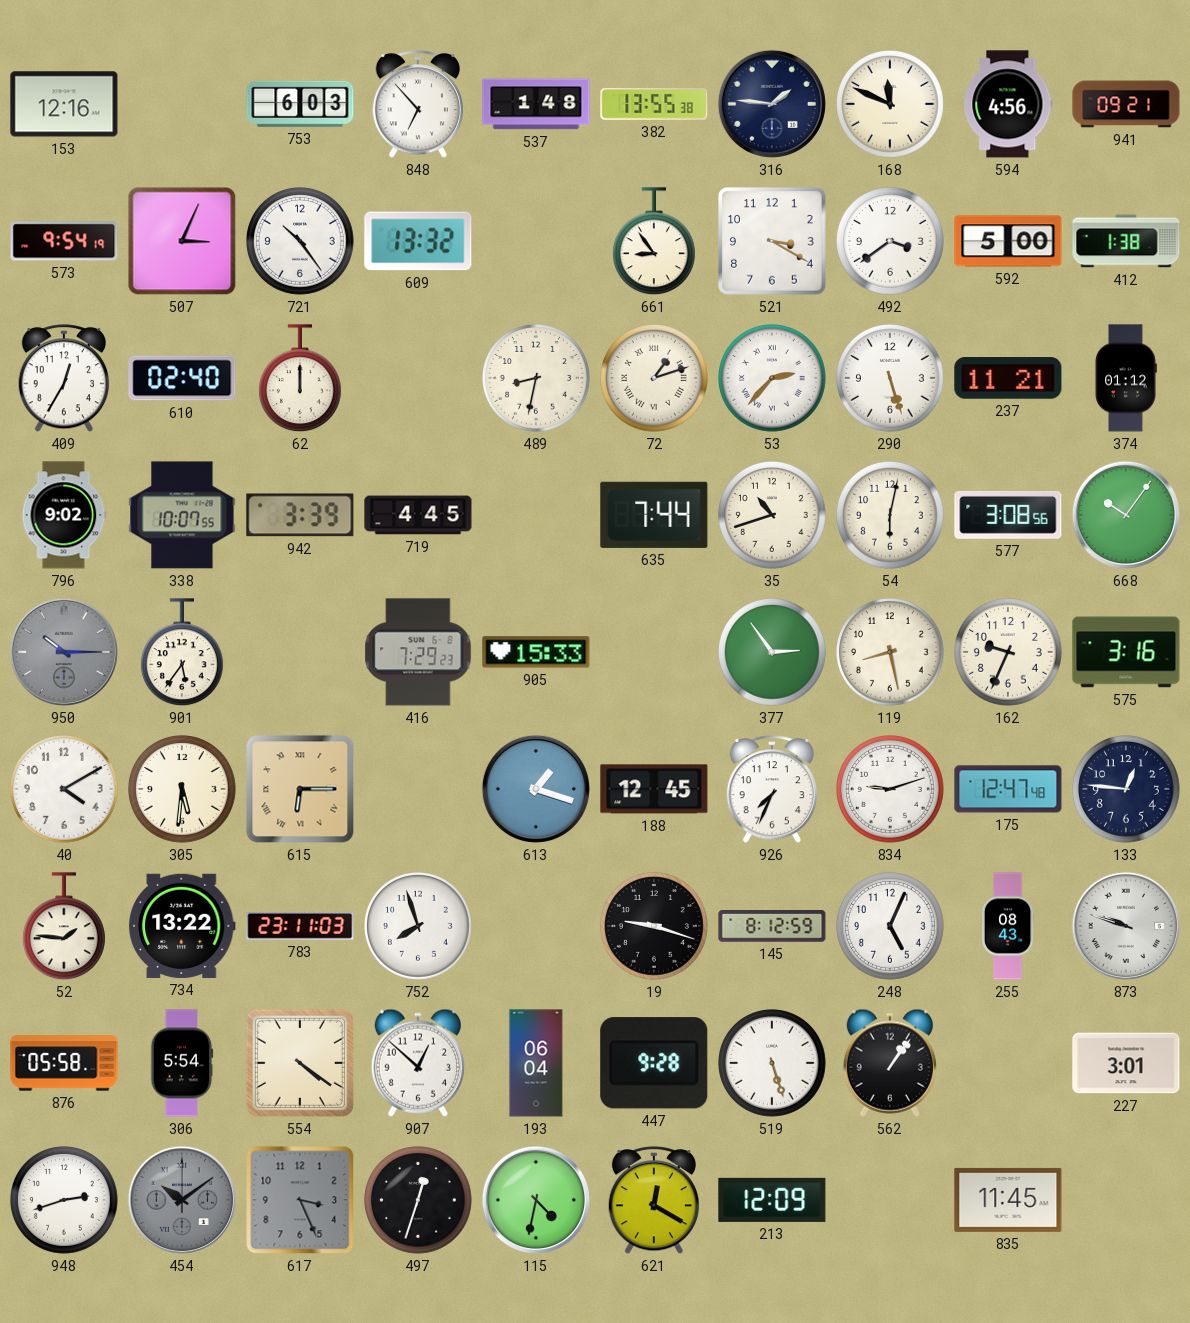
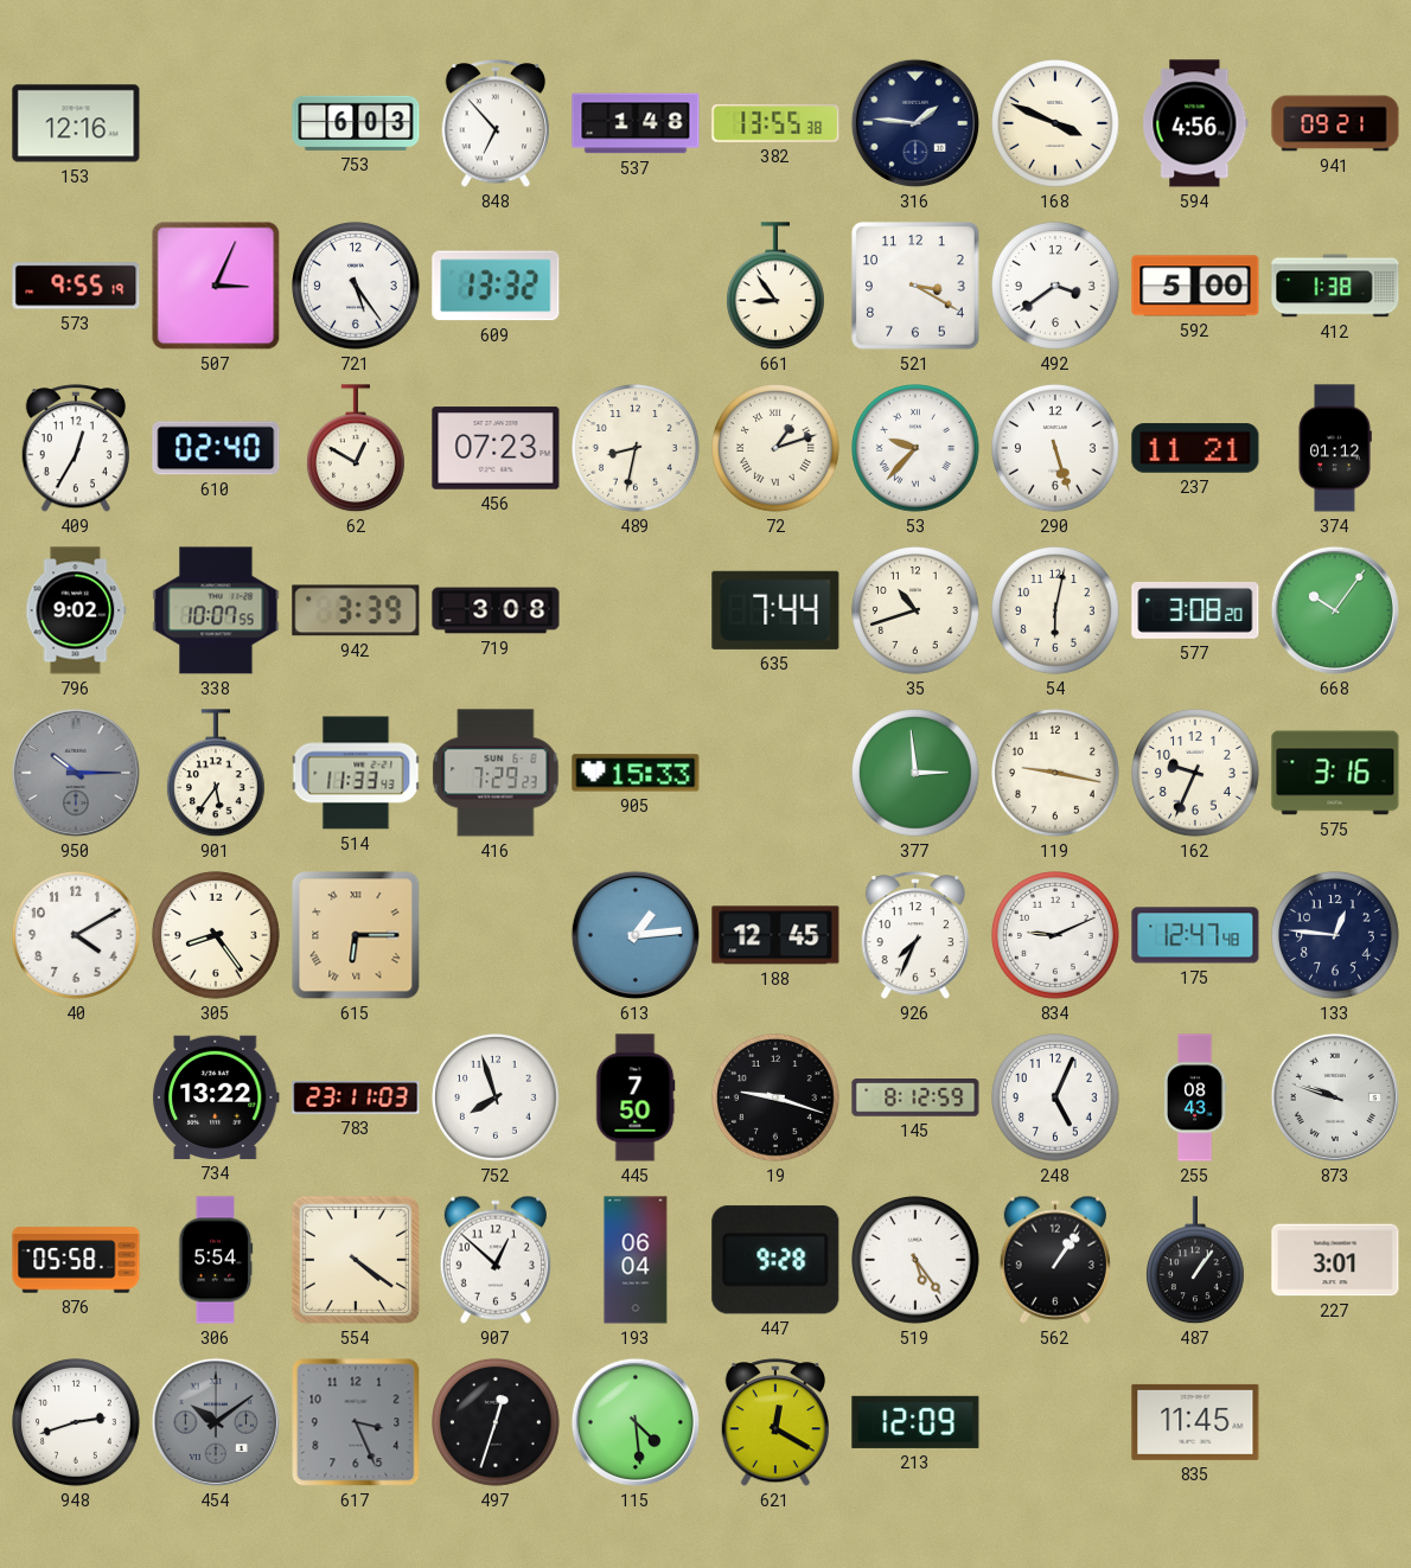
168: 11:49 -> 3:49
573: 9:54 -> 9:55
721: 10:24 -> 5:24
62: 12:00 -> 12:50
456: none -> 07:23
53: 2:37 -> 9:37
719: 4:45 -> 3:08
577: 3:08:56 -> 3:08:20
514: none -> 11:33
377: 2:54 -> 2:59
119: 8:28 -> 9:17
305: 5:31 -> 8:24
613: 1:18 -> 1:14
834: 9:12 -> 9:11
52: 1:46 -> none
445: none -> 7:50
519: 5:27 -> 5:24
487: none -> 1:06
115: 4:32 -> 4:29
